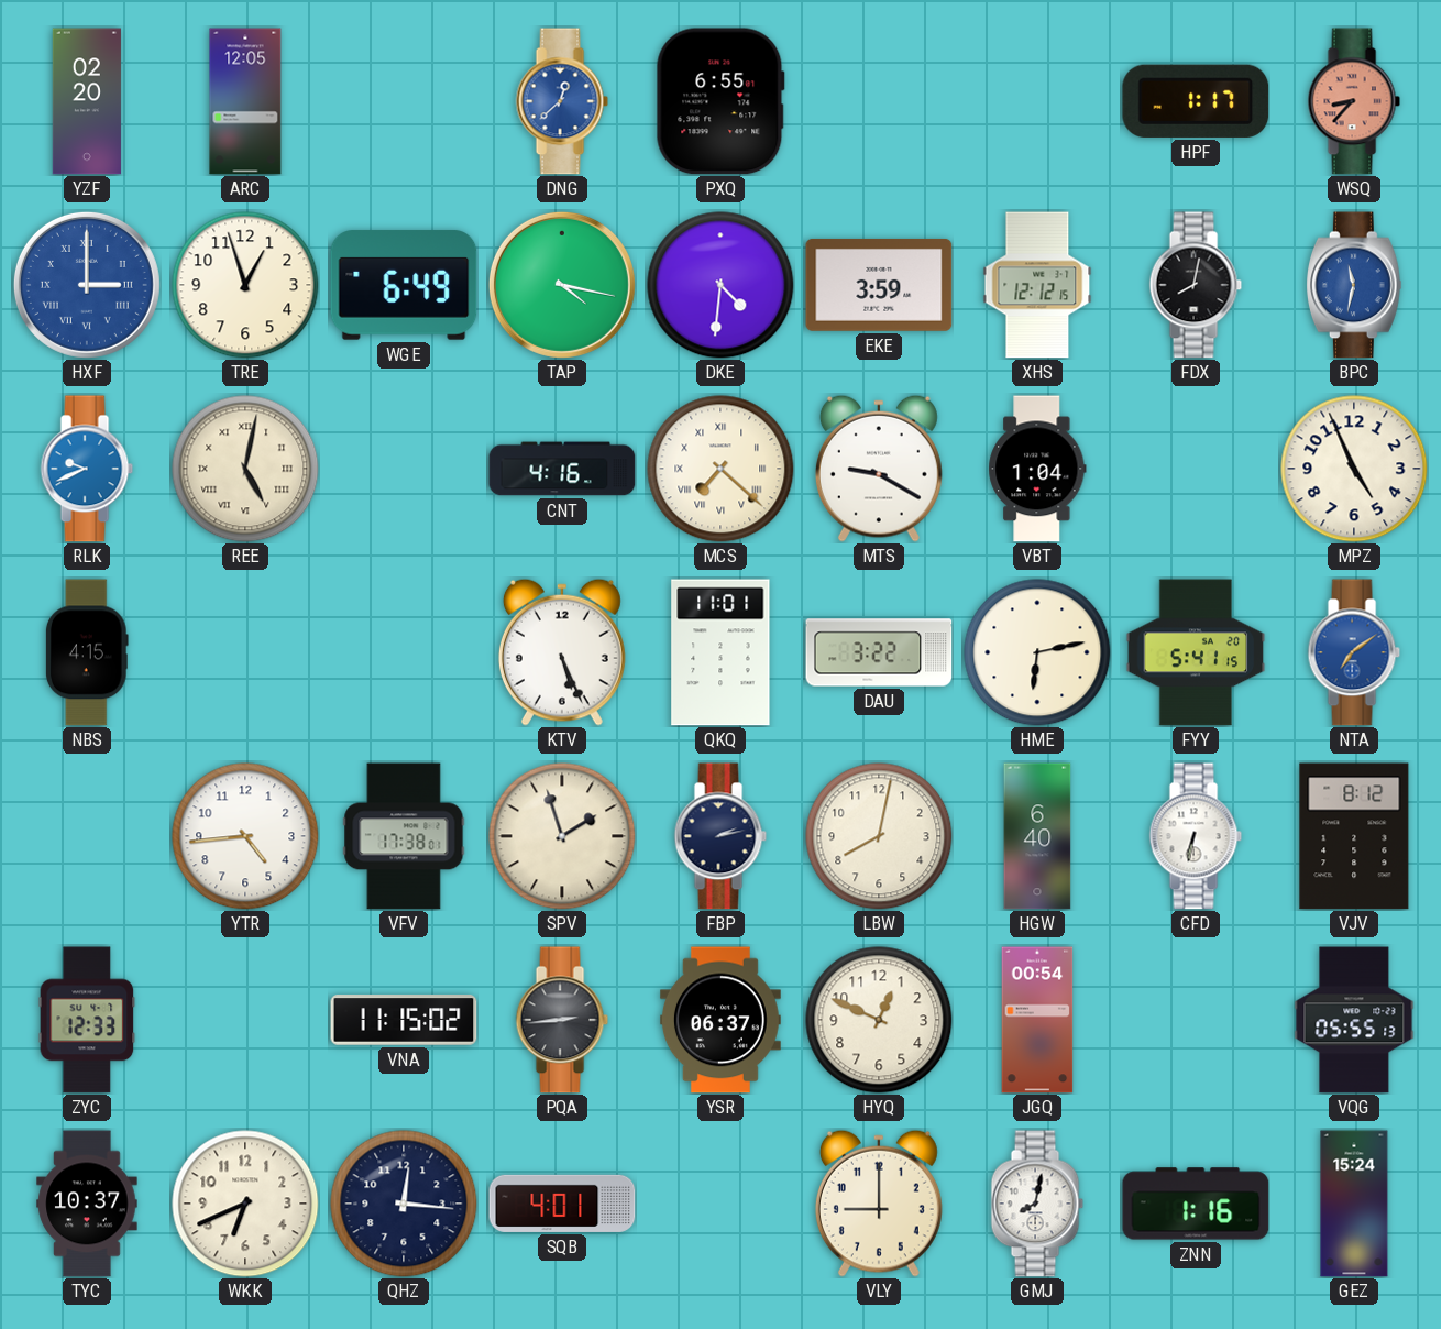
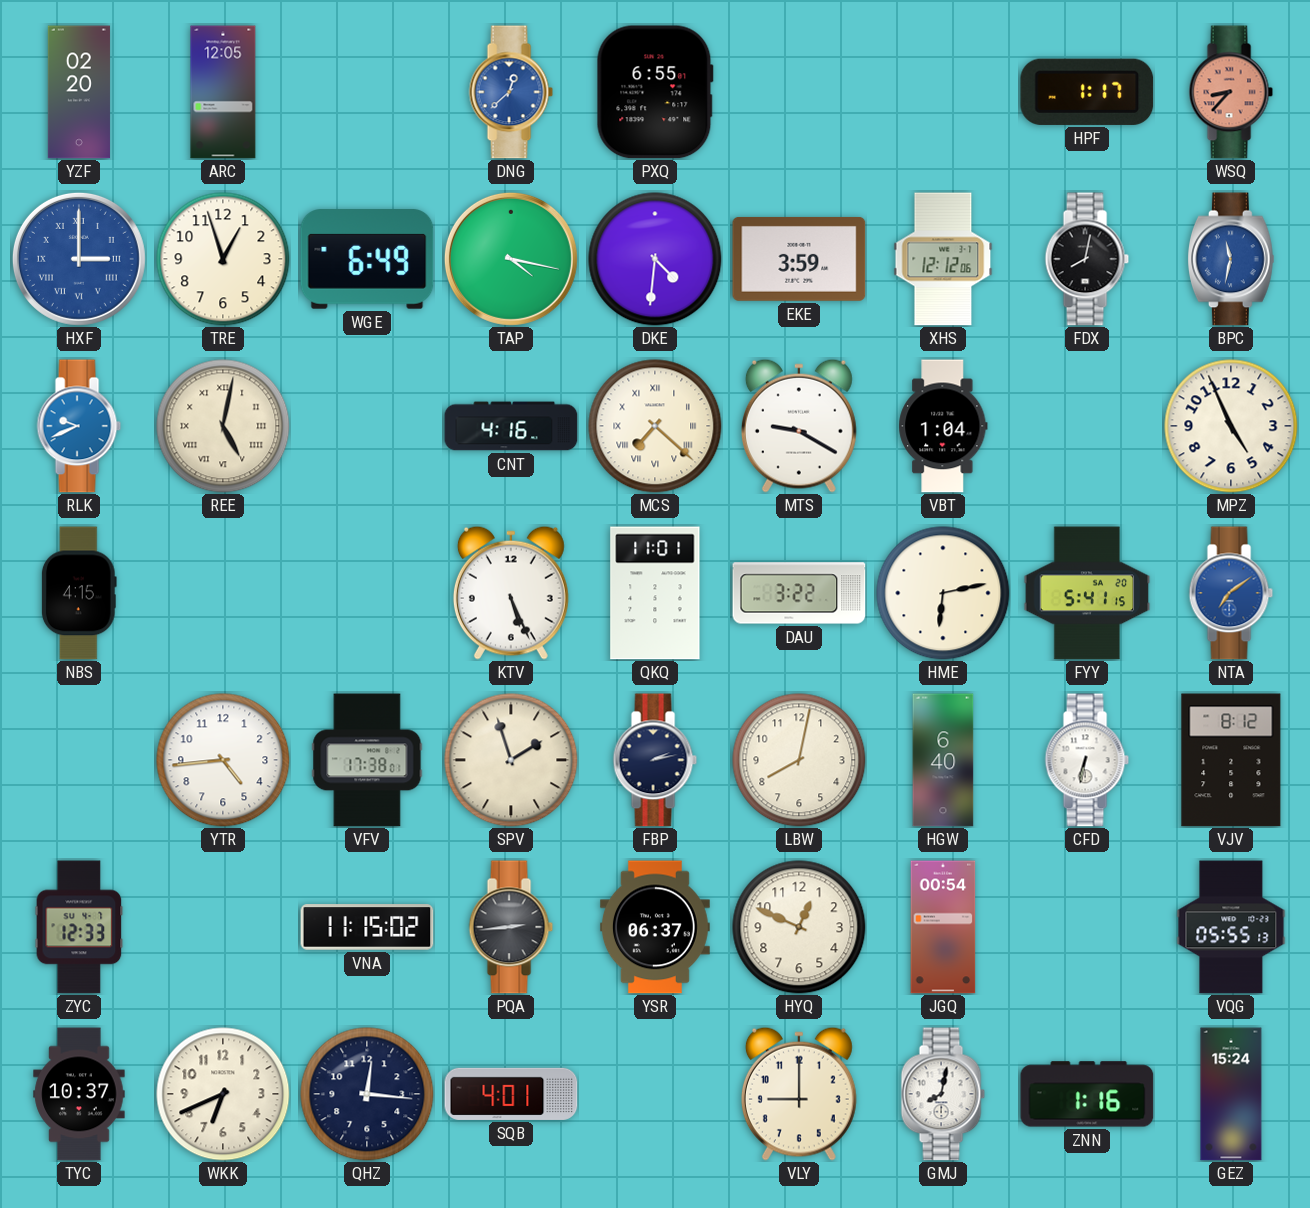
XHS: 12:12:15 -> 12:12:06
